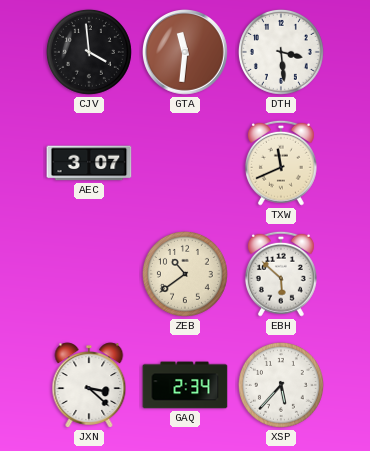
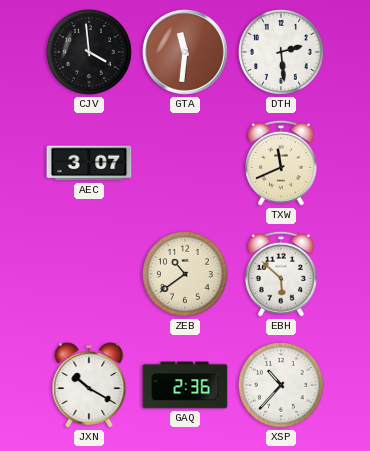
DTH: 3:29 -> 2:29
JXN: 3:22 -> 10:20
GAQ: 2:34 -> 2:36
XSP: 5:37 -> 10:37
